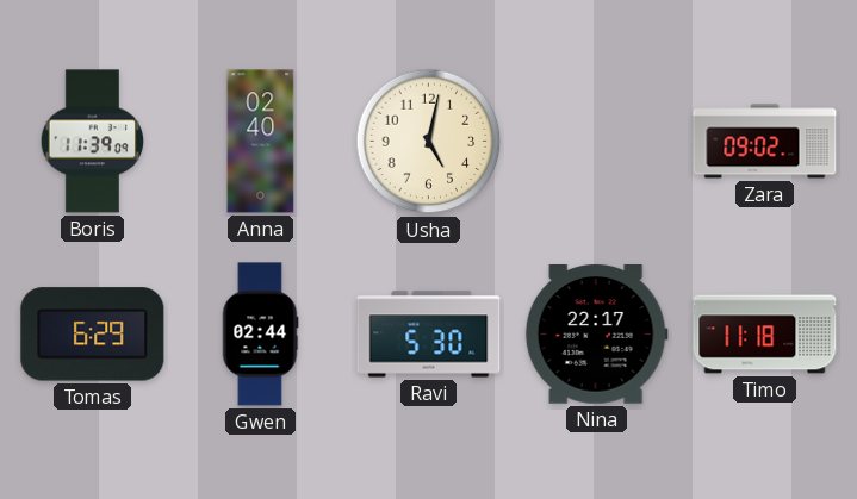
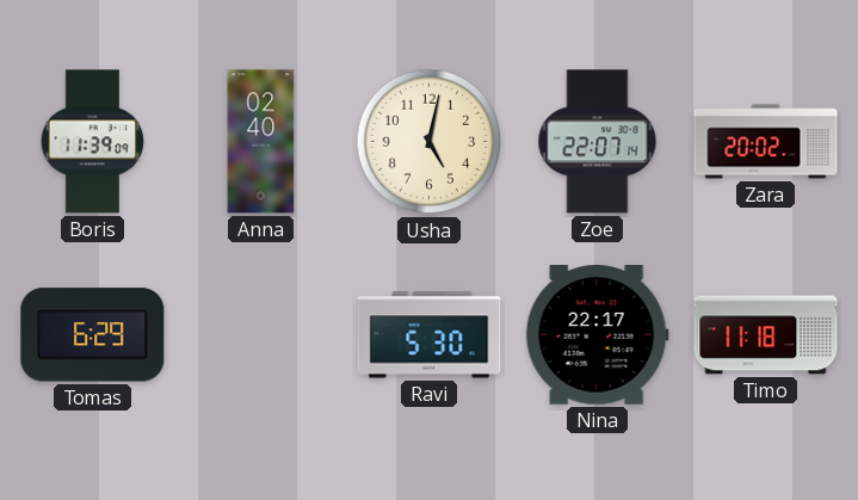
Zoe: none -> 22:07
Zara: 09:02 -> 20:02
Gwen: 02:44 -> none
